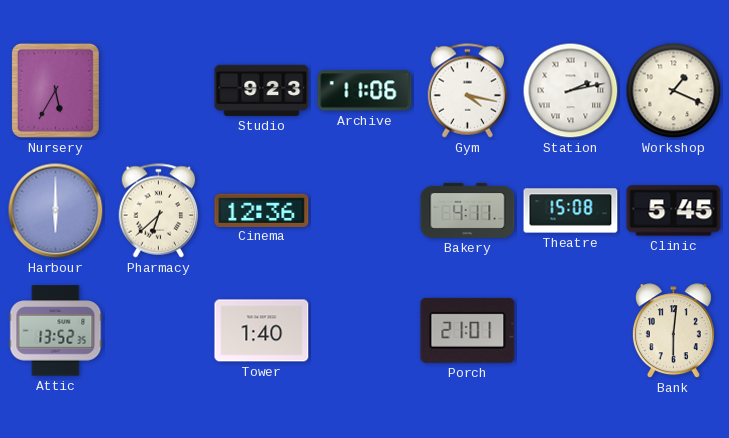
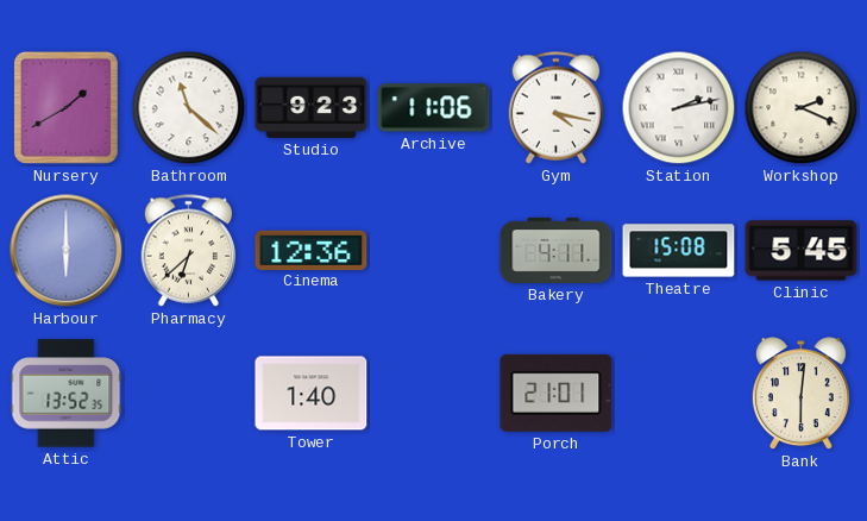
Nursery: 5:35 -> 1:40
Bathroom: none -> 11:22
Workshop: 1:19 -> 2:19
